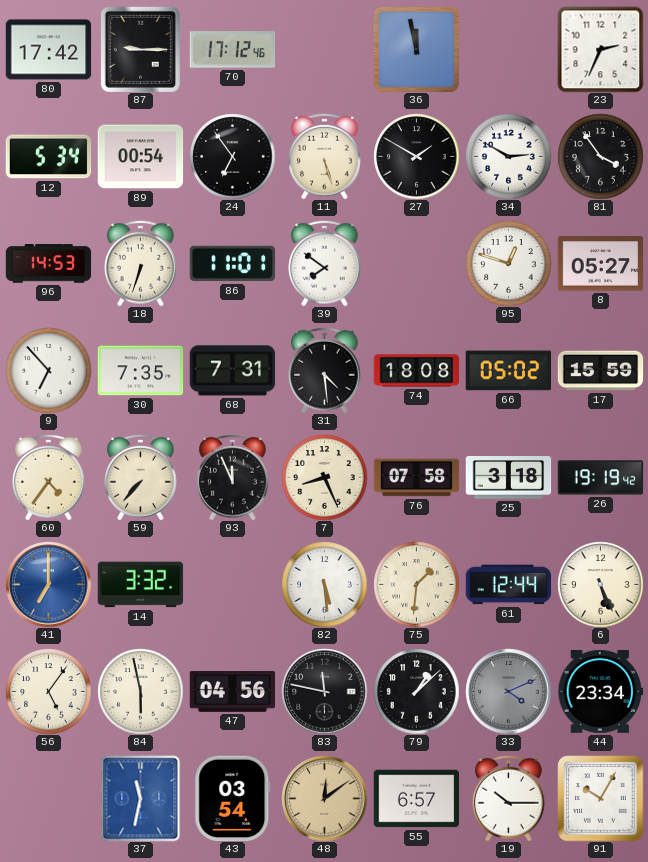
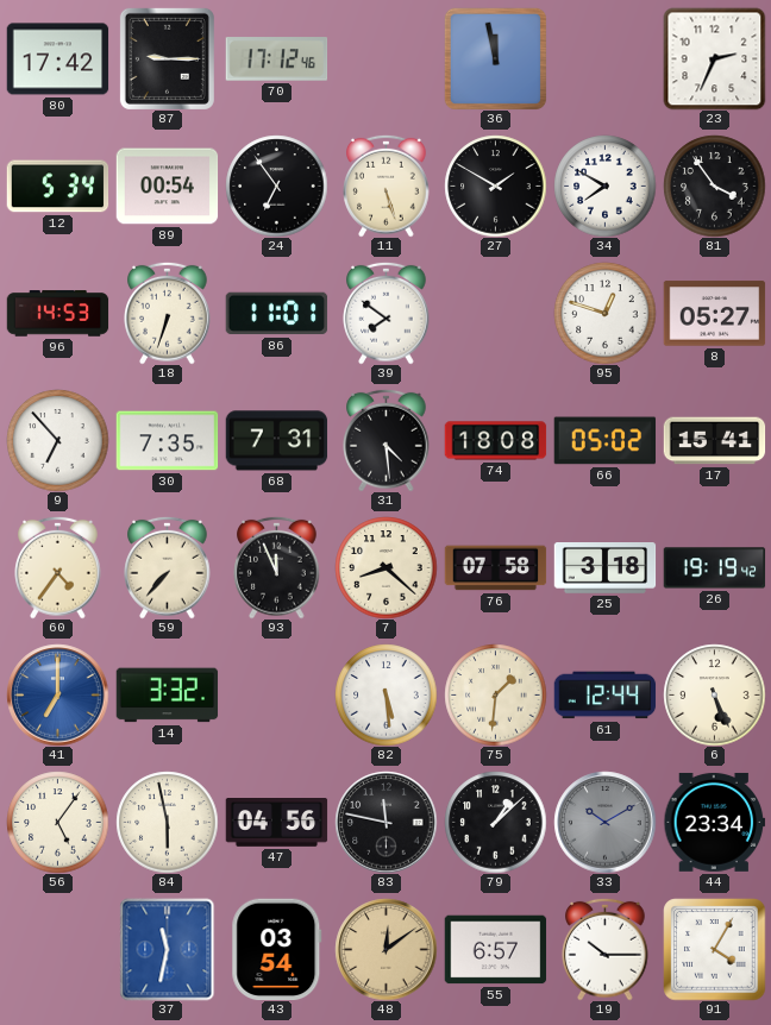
34: 2:50 -> 7:50
17: 15:59 -> 15:41
7: 8:26 -> 8:22
33: 4:11 -> 10:10
91: 10:05 -> 4:05
